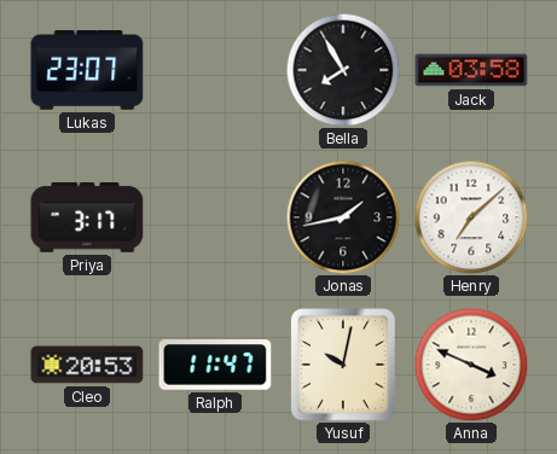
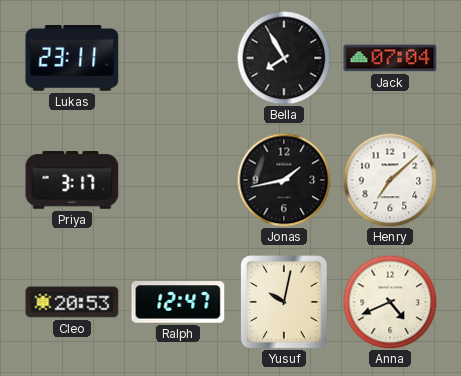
Lukas: 23:07 -> 23:11
Jack: 03:58 -> 07:04
Ralph: 11:47 -> 12:47
Anna: 3:49 -> 4:41
